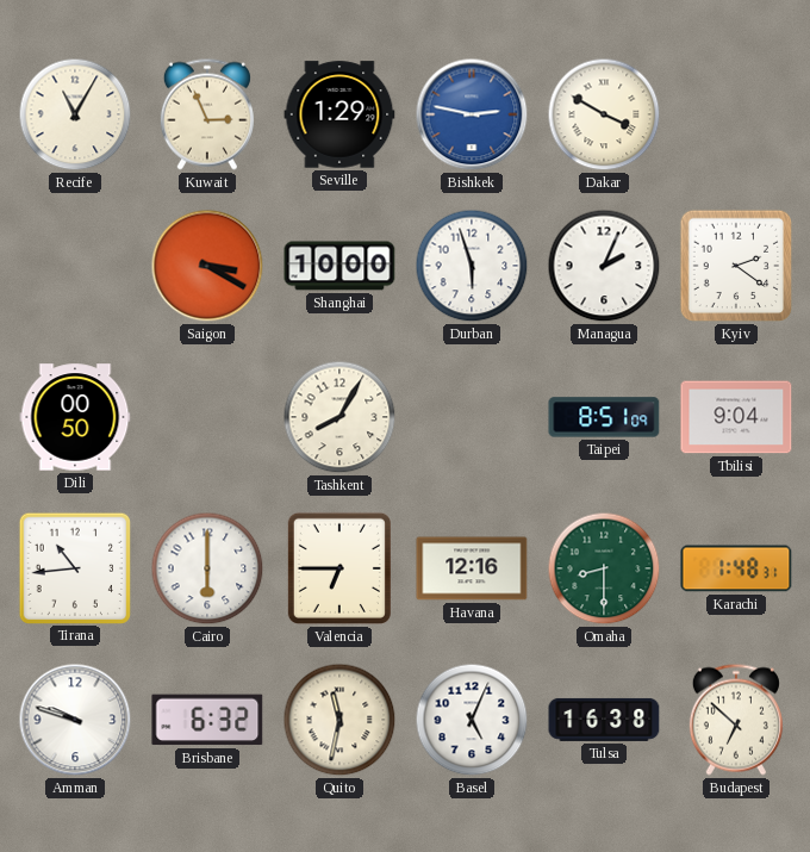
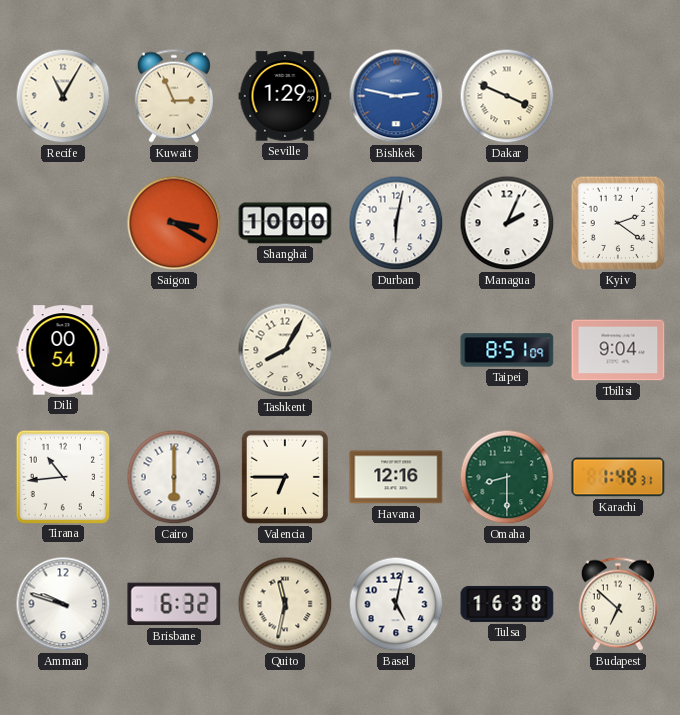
Dakar: 3:50 -> 3:49
Durban: 5:57 -> 6:02
Dili: 00:50 -> 00:54
Basel: 5:04 -> 5:02
